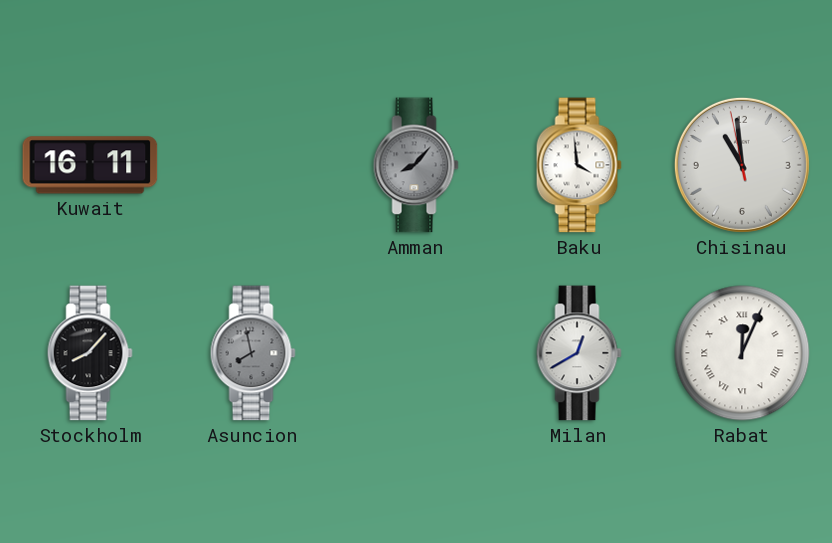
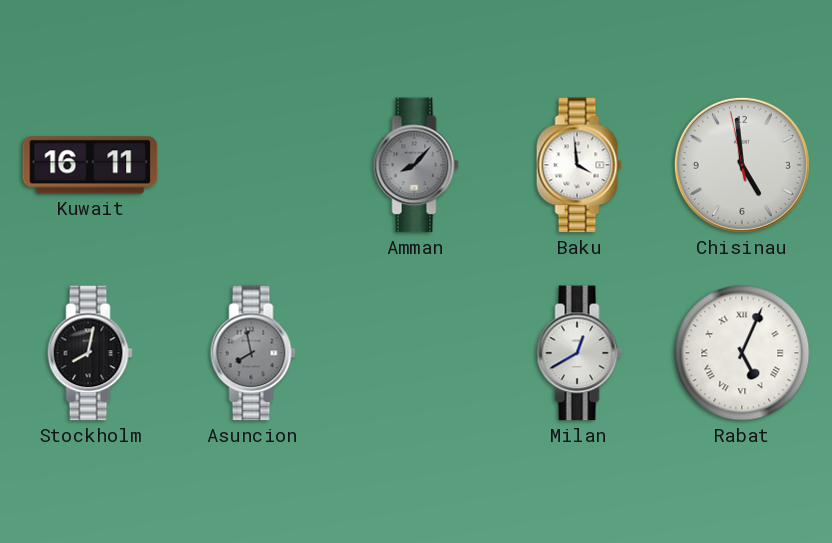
Chisinau: 10:58 -> 4:58
Stockholm: 8:07 -> 8:02
Rabat: 12:04 -> 5:04
